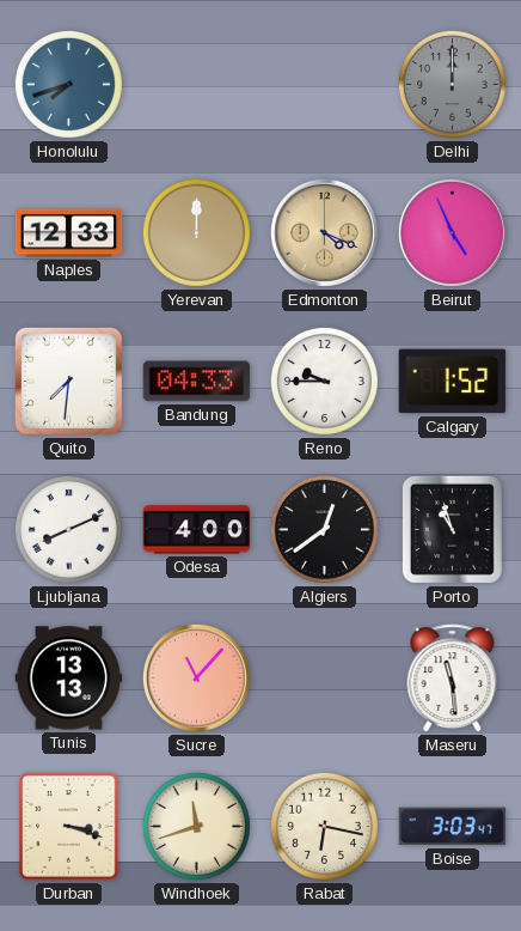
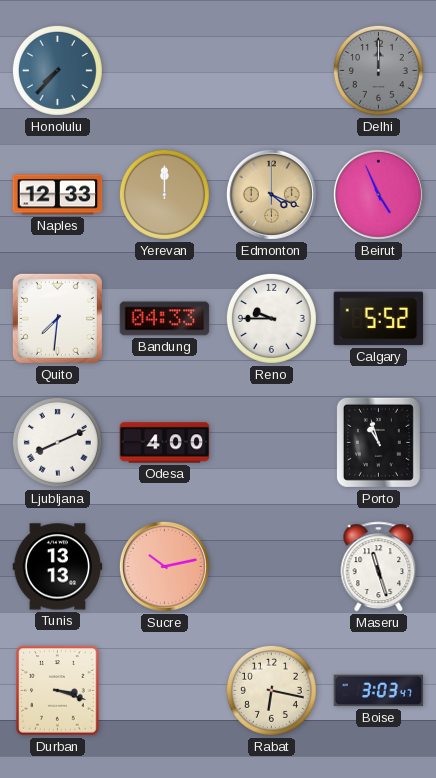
Honolulu: 7:42 -> 7:37
Calgary: 1:52 -> 5:52
Algiers: 12:39 -> none
Sucre: 11:07 -> 10:13
Maseru: 11:29 -> 11:27
Windhoek: 11:42 -> none
